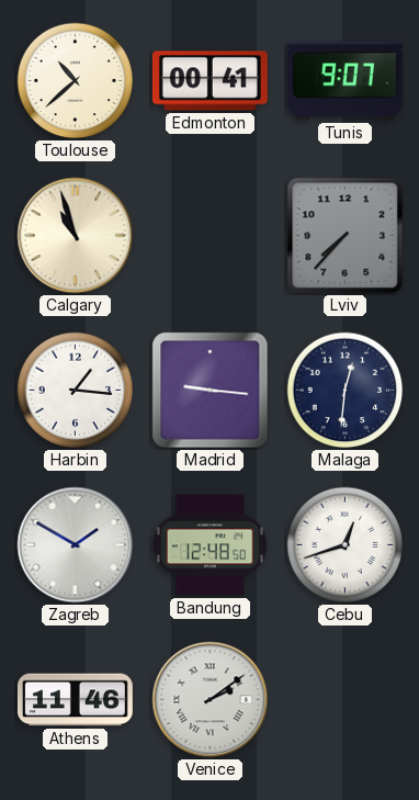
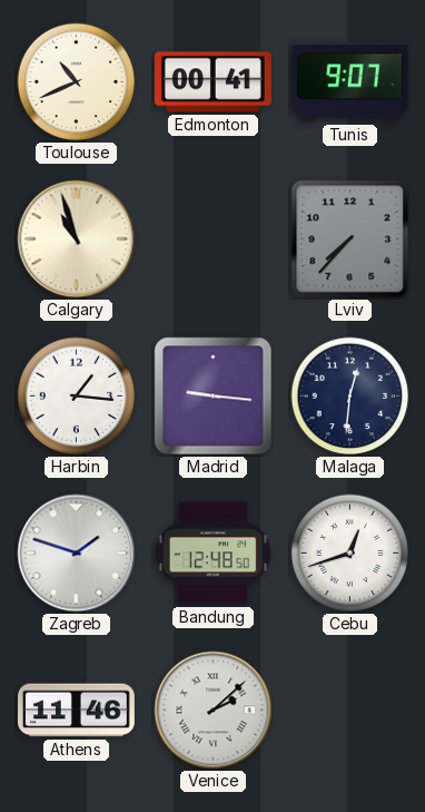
Toulouse: 10:38 -> 10:41
Zagreb: 1:50 -> 1:48
Venice: 2:09 -> 2:08
